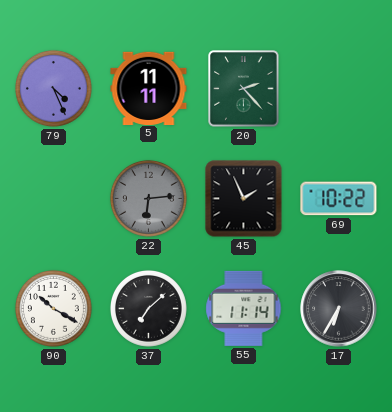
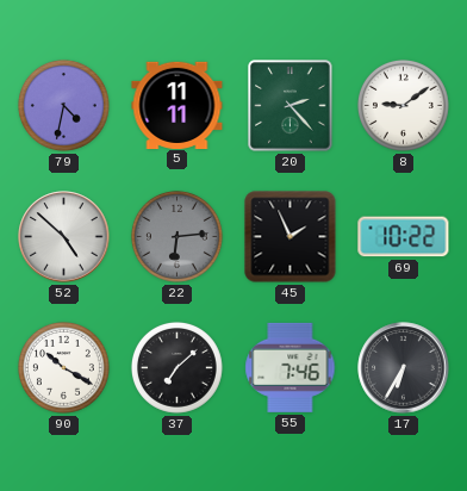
79: 4:26 -> 4:32
8: none -> 9:09
52: none -> 4:52
55: 11:14 -> 7:46
